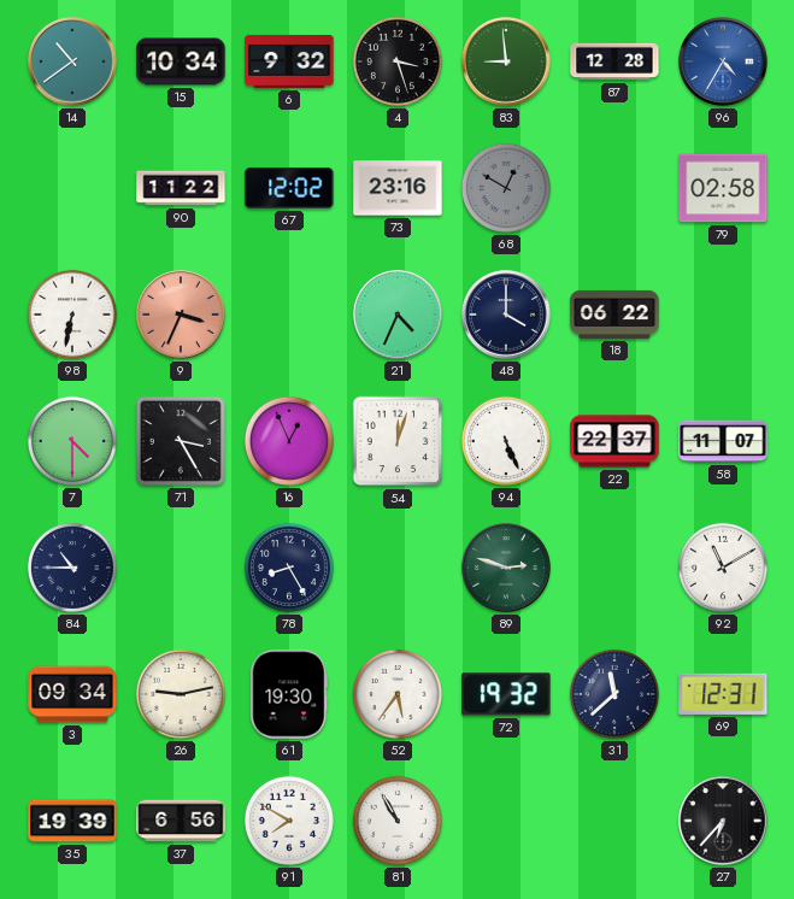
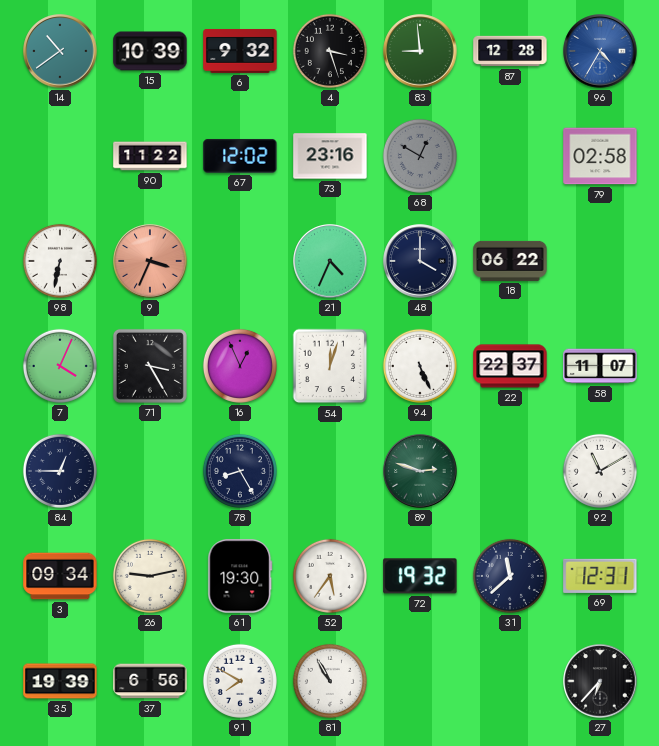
15: 10:34 -> 10:39
7: 4:30 -> 4:04
84: 10:45 -> 12:45
